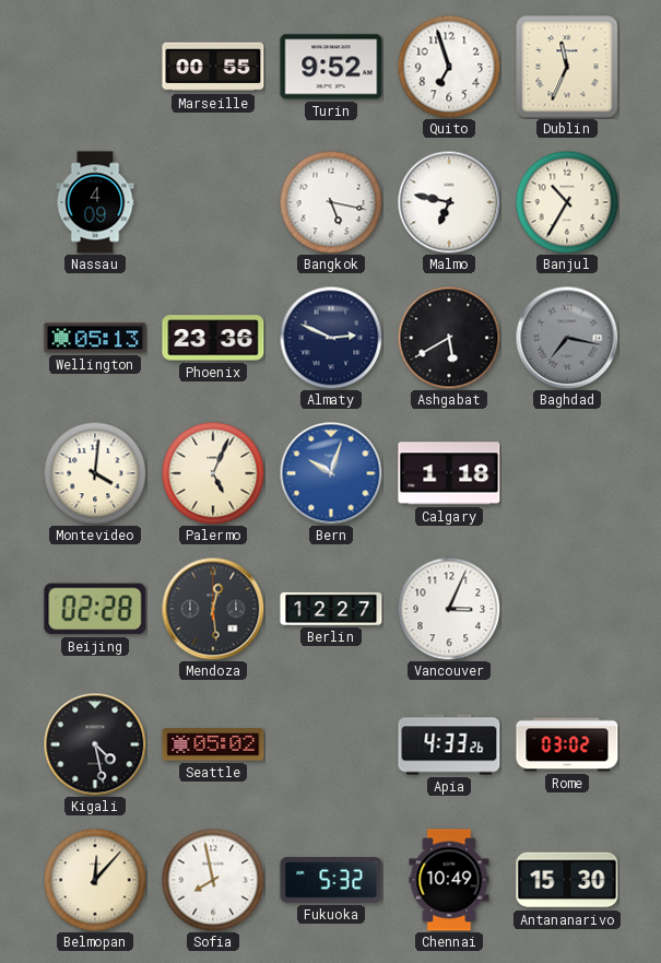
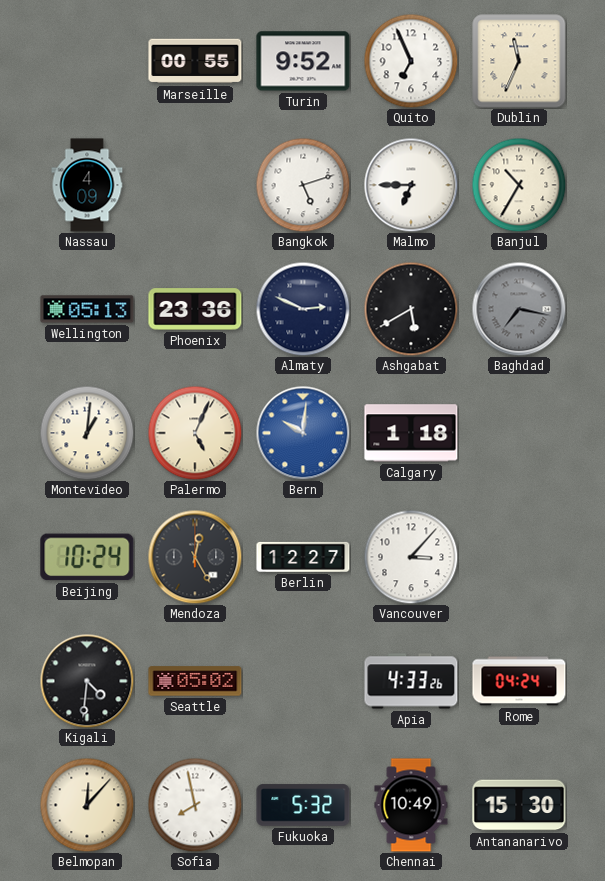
Quito: 6:57 -> 6:56
Bangkok: 5:17 -> 5:12
Malmo: 6:47 -> 6:45
Montevideo: 4:01 -> 1:01
Bern: 10:03 -> 10:01
Beijing: 02:28 -> 10:24
Mendoza: 12:29 -> 12:25
Vancouver: 3:04 -> 3:07
Kigali: 4:28 -> 4:31
Rome: 03:02 -> 04:24
